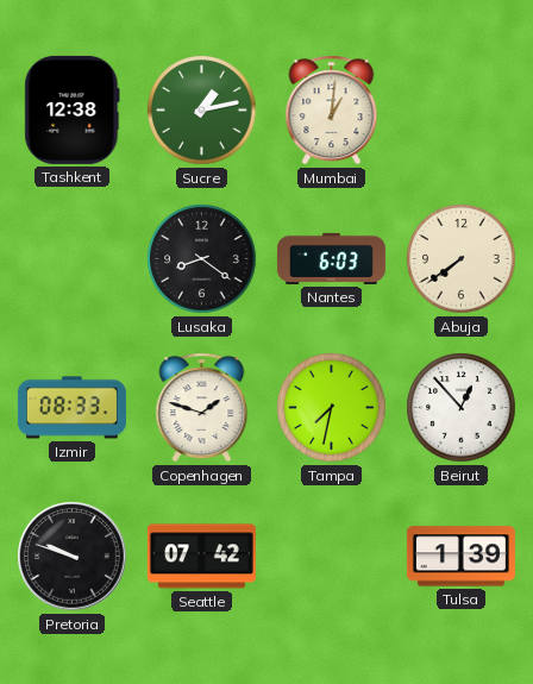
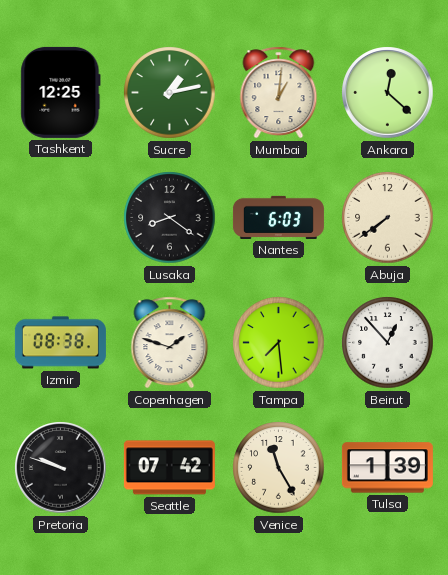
Tashkent: 12:38 -> 12:25
Ankara: none -> 12:22
Izmir: 08:33 -> 08:38
Tampa: 7:32 -> 7:29
Venice: none -> 11:25
